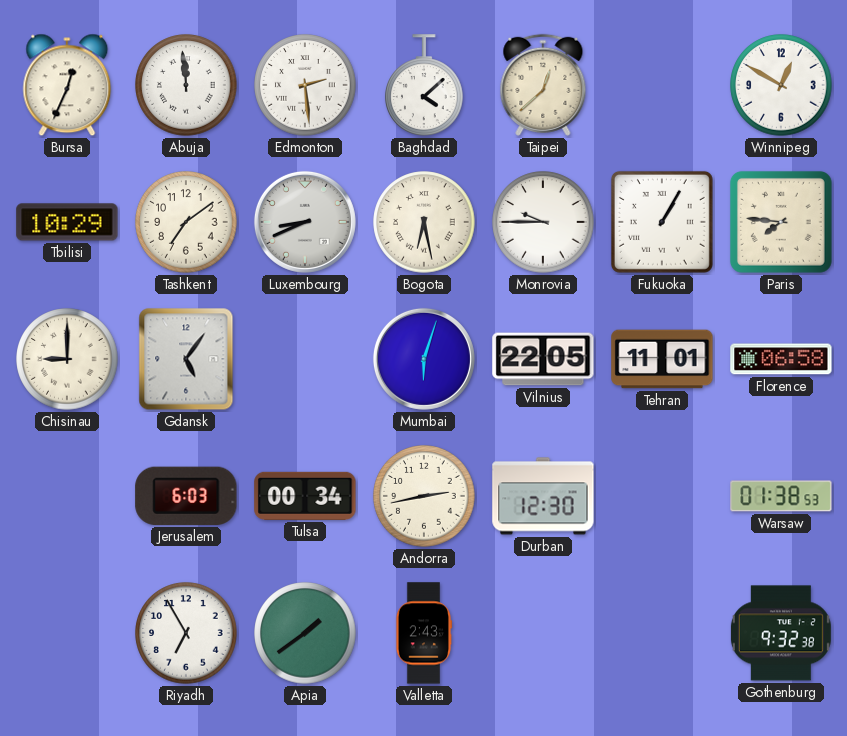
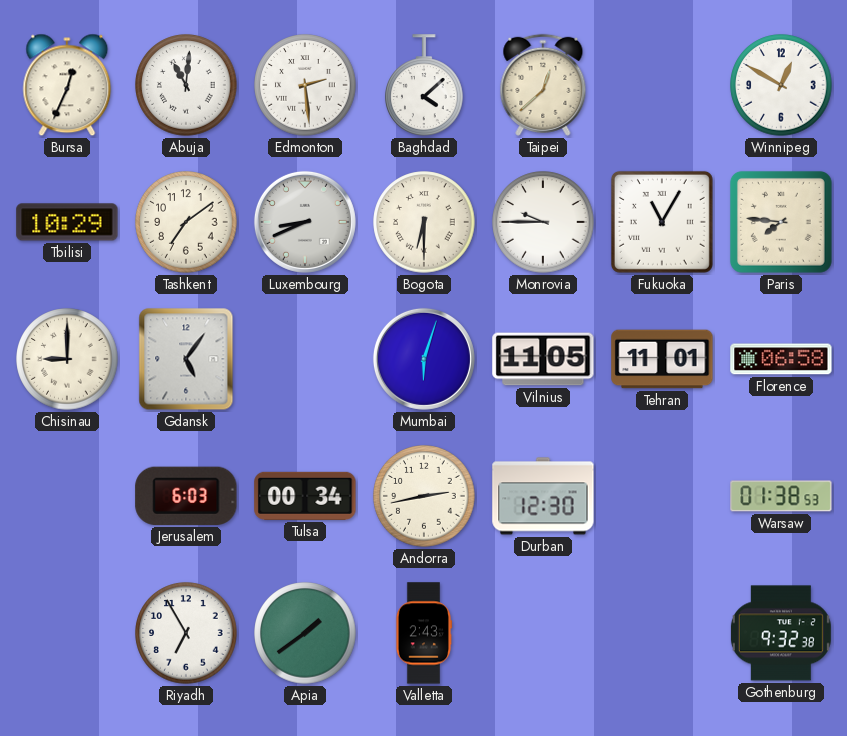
Abuja: 11:59 -> 11:01
Bogota: 6:28 -> 6:30
Fukuoka: 1:05 -> 11:05
Vilnius: 22:05 -> 11:05
